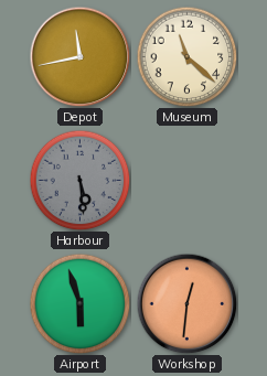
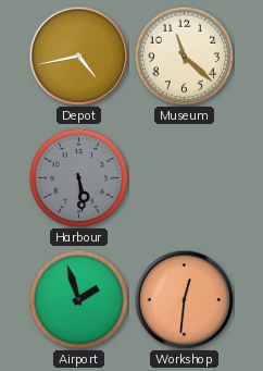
Depot: 11:43 -> 4:43
Airport: 5:57 -> 1:57
